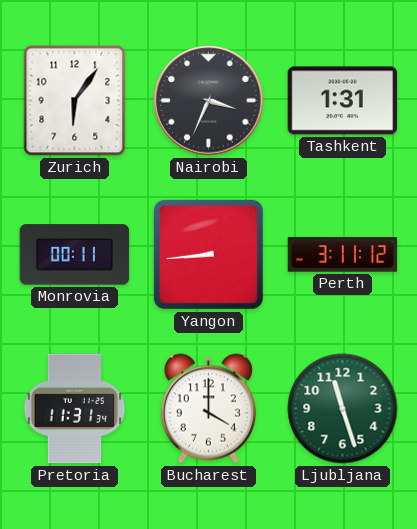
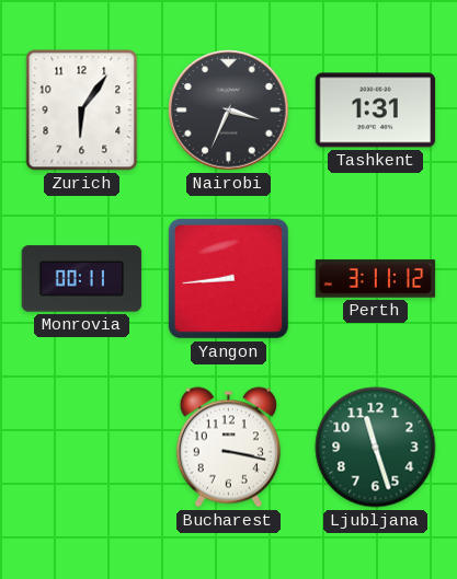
Pretoria: 11:31 -> none
Bucharest: 4:00 -> 3:17
